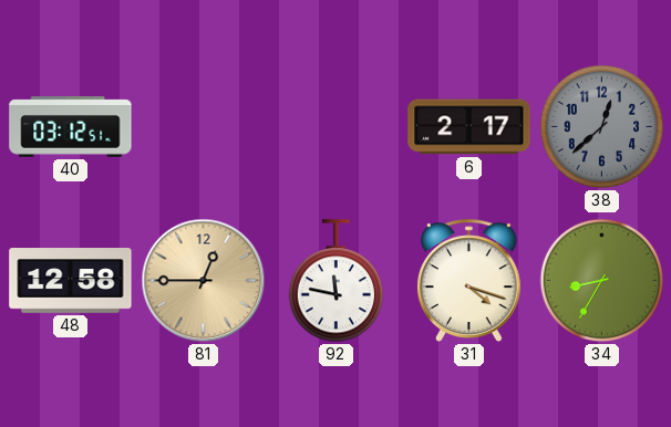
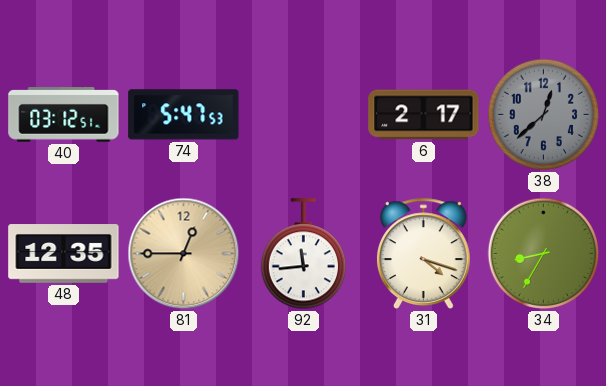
74: none -> 5:47
48: 12:58 -> 12:35
92: 11:47 -> 11:44
